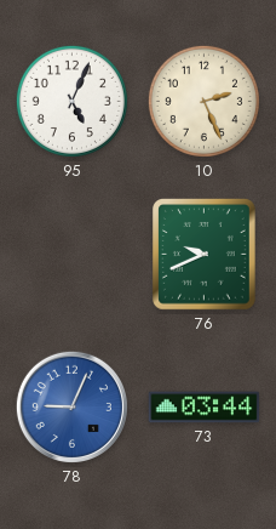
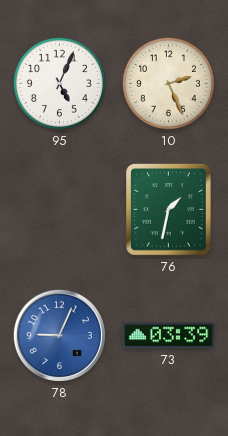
76: 9:41 -> 1:32
73: 03:44 -> 03:39
